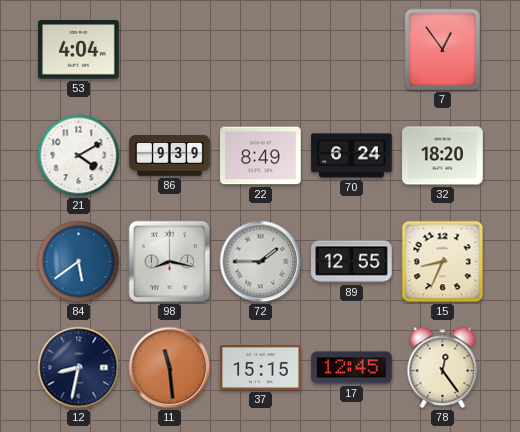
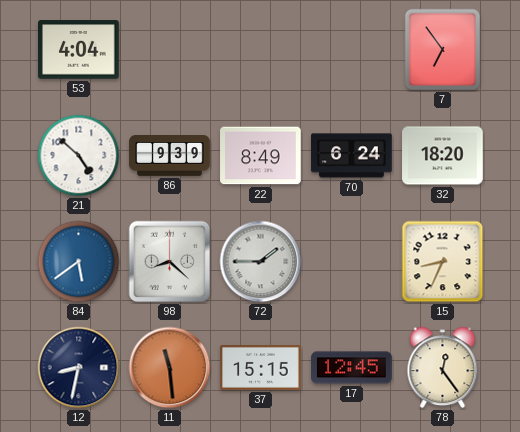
7: 12:54 -> 6:54
21: 4:10 -> 4:52
98: 8:17 -> 8:22
89: 12:55 -> none
